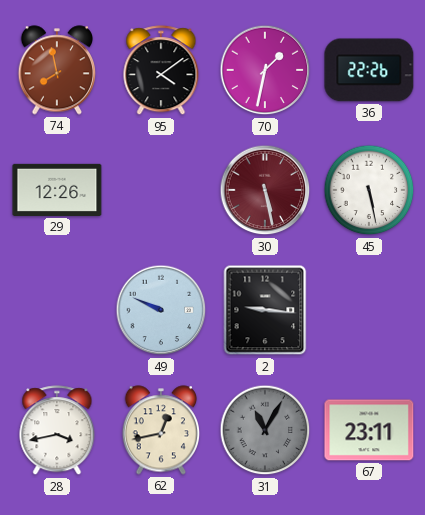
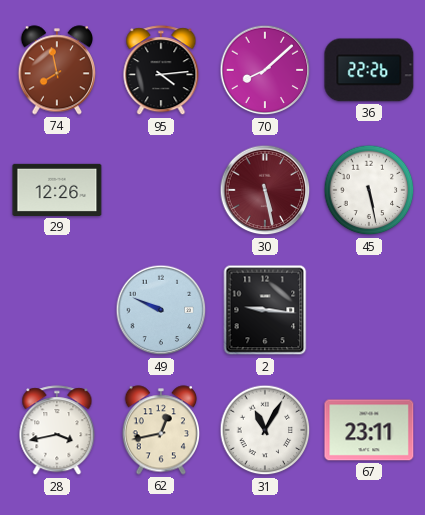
95: 4:09 -> 4:14
70: 1:32 -> 8:08
31 dial: grey -> white
